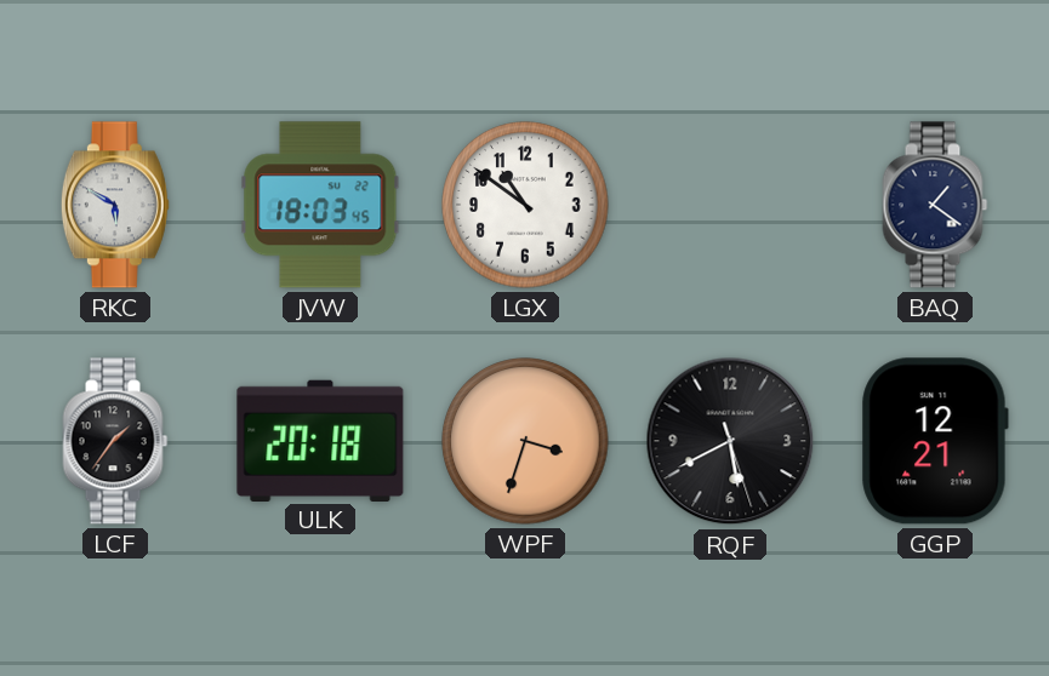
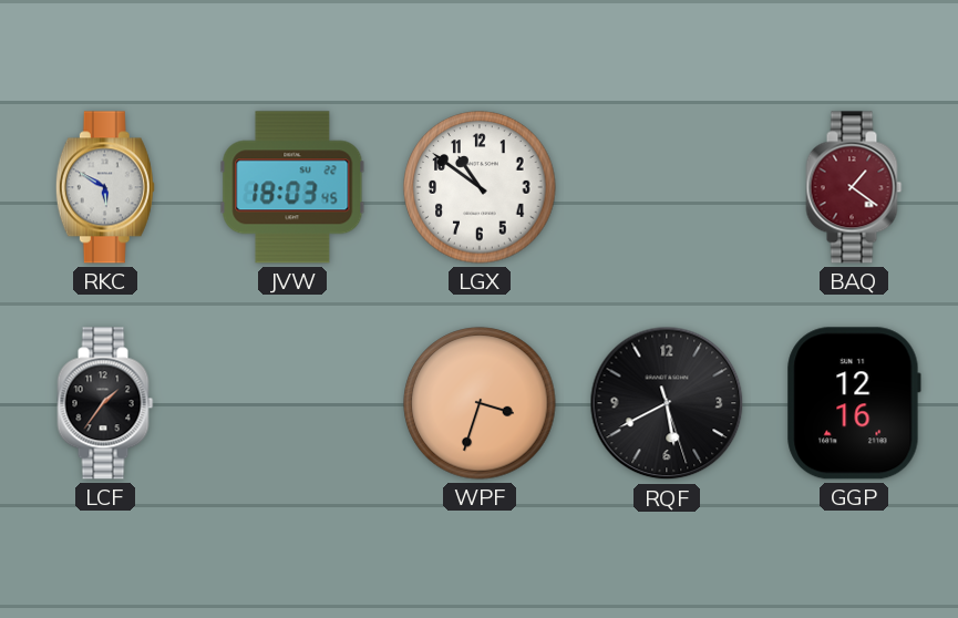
BAQ dial: navy -> burgundy
ULK: 20:18 -> none
GGP: 12:21 -> 12:16
